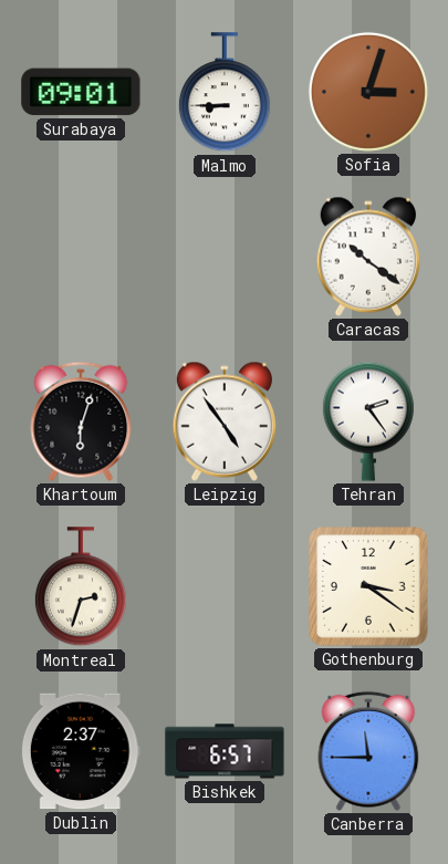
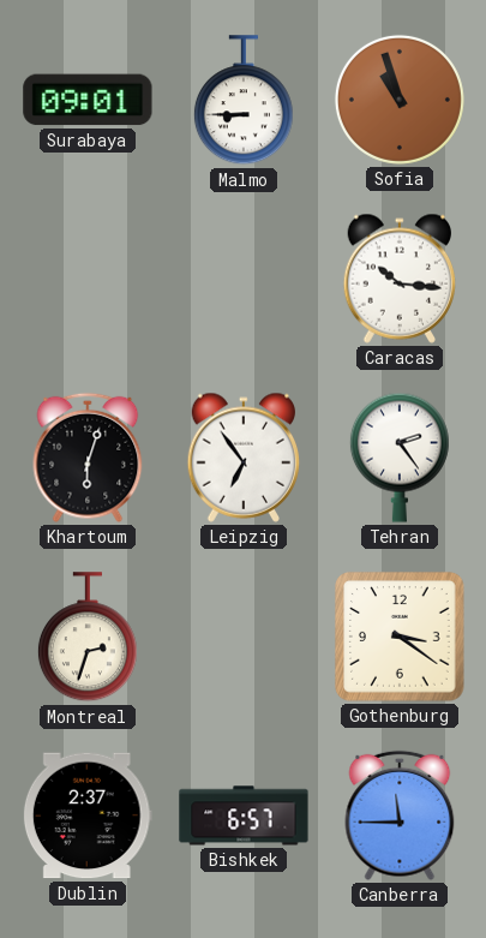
Sofia: 3:03 -> 10:57
Caracas: 10:21 -> 10:16
Leipzig: 4:54 -> 6:54
